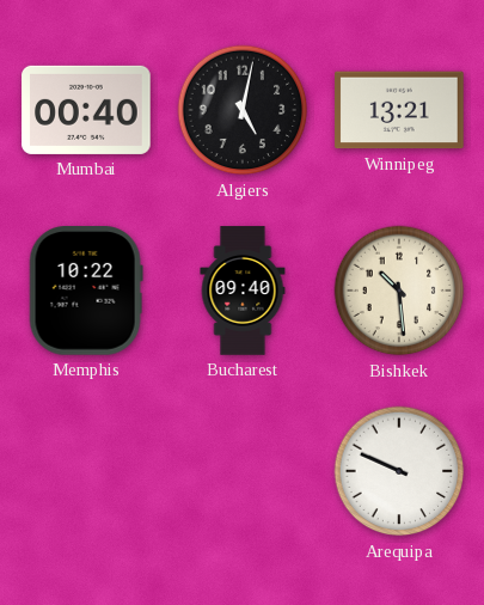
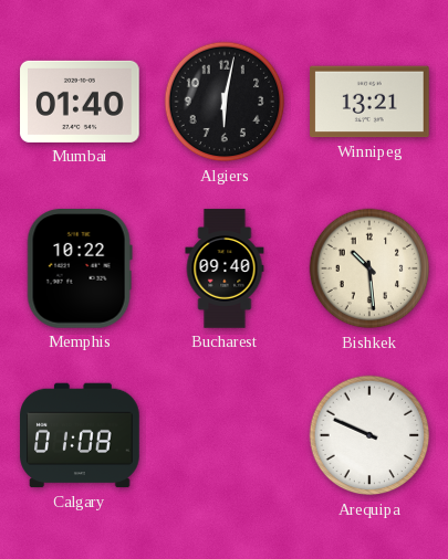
Mumbai: 00:40 -> 01:40
Algiers: 5:02 -> 6:02
Calgary: none -> 01:08
